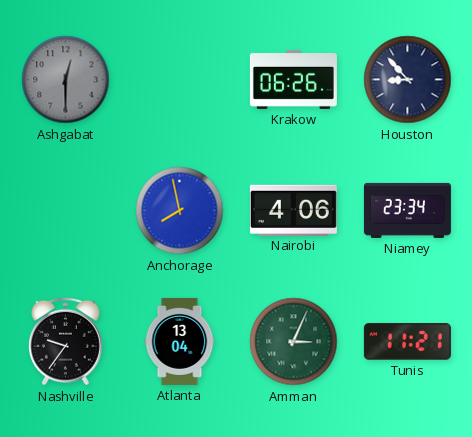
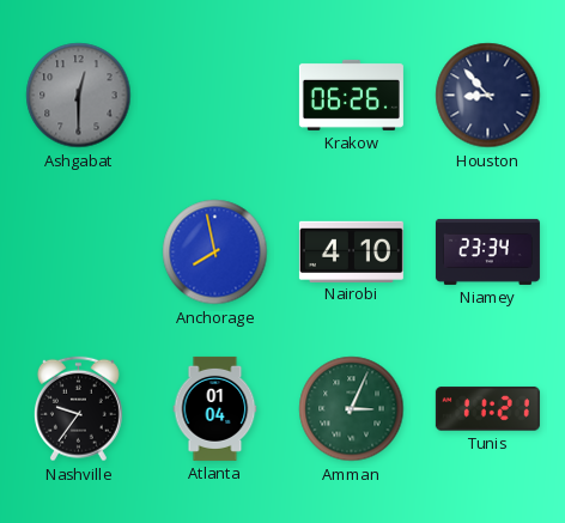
Nairobi: 4:06 -> 4:10
Atlanta: 13:04 -> 01:04
